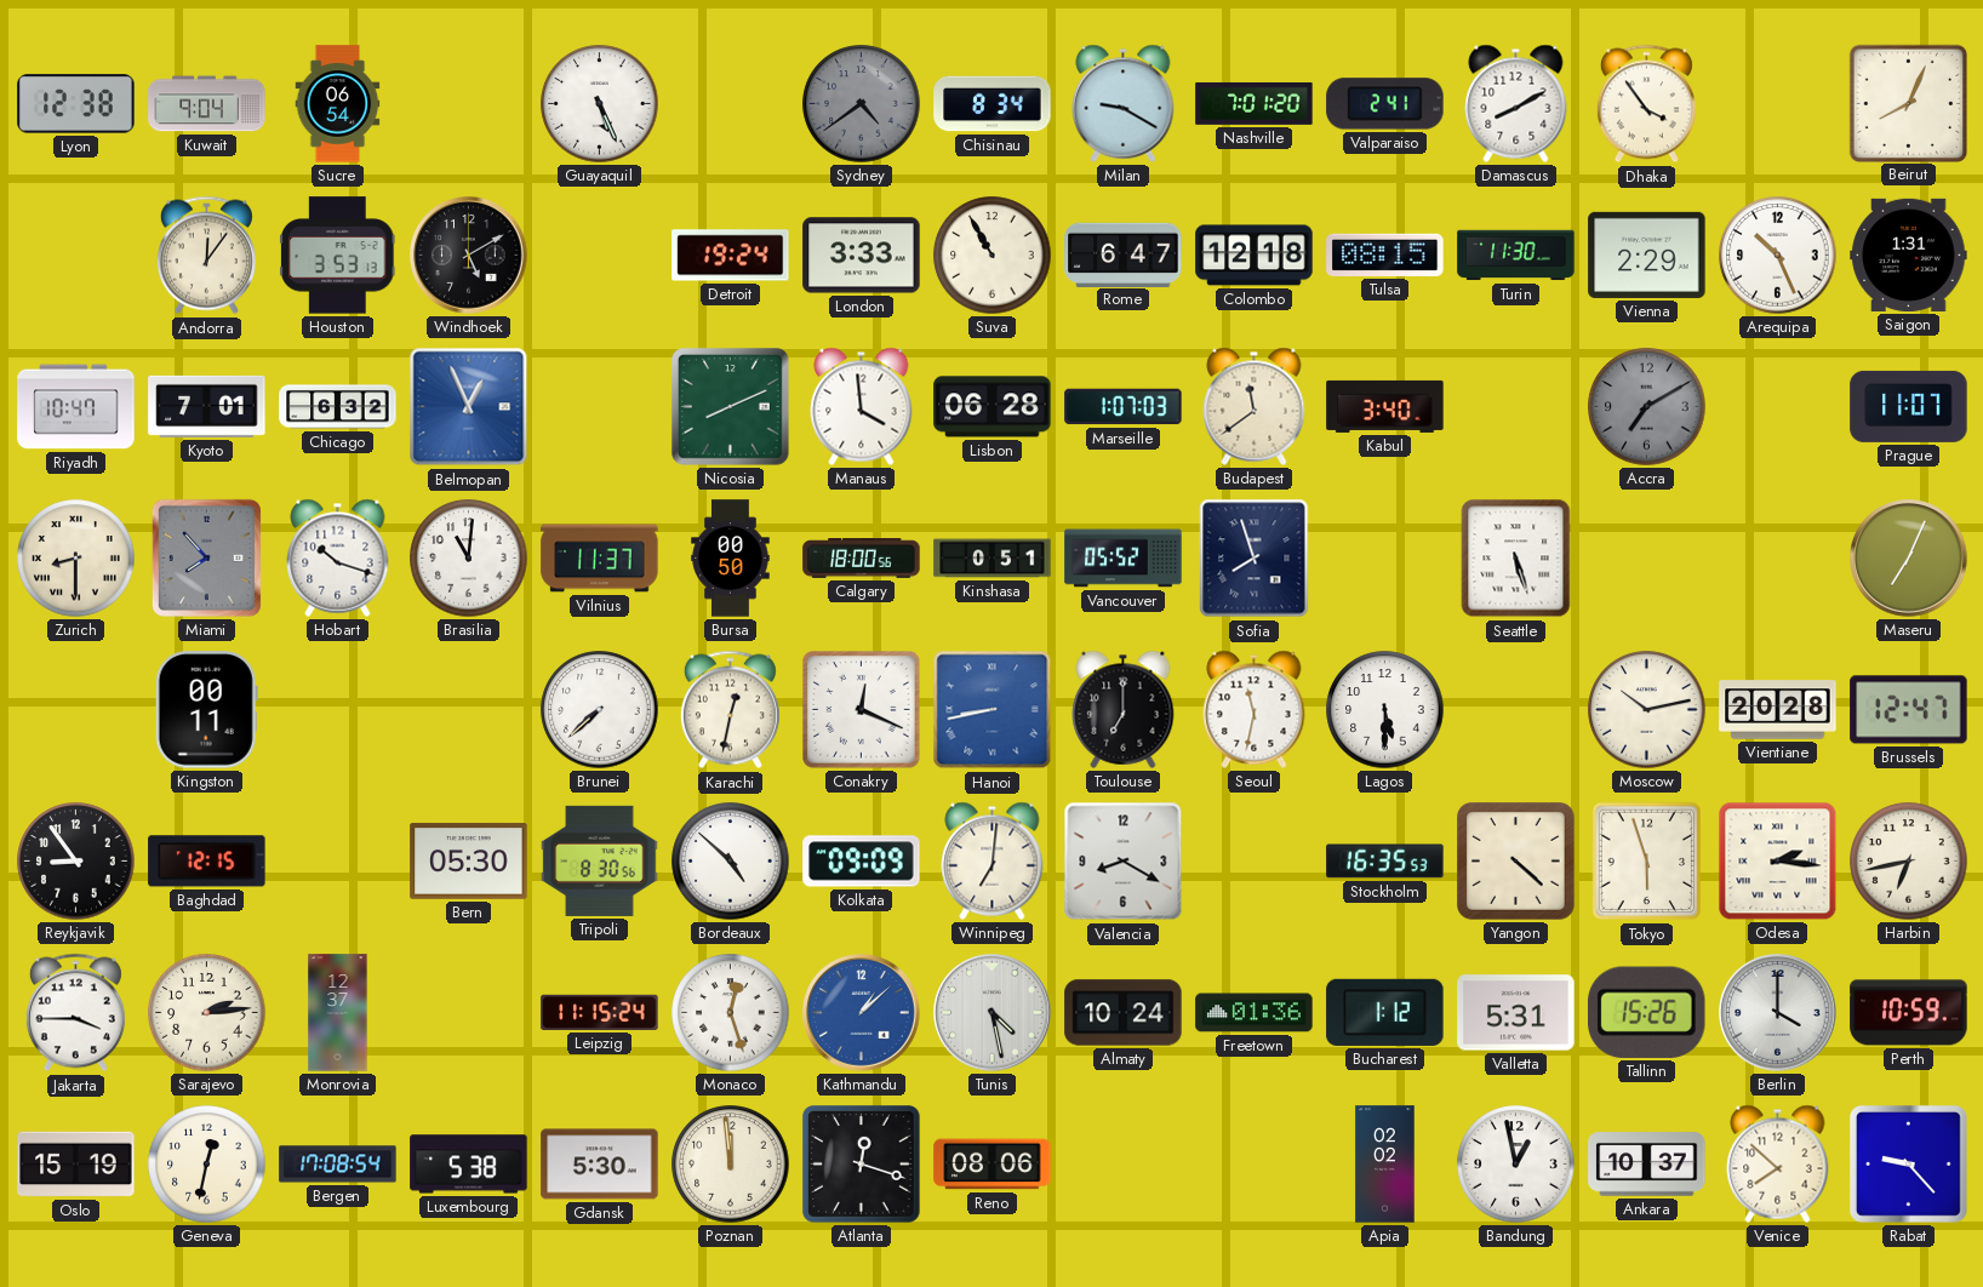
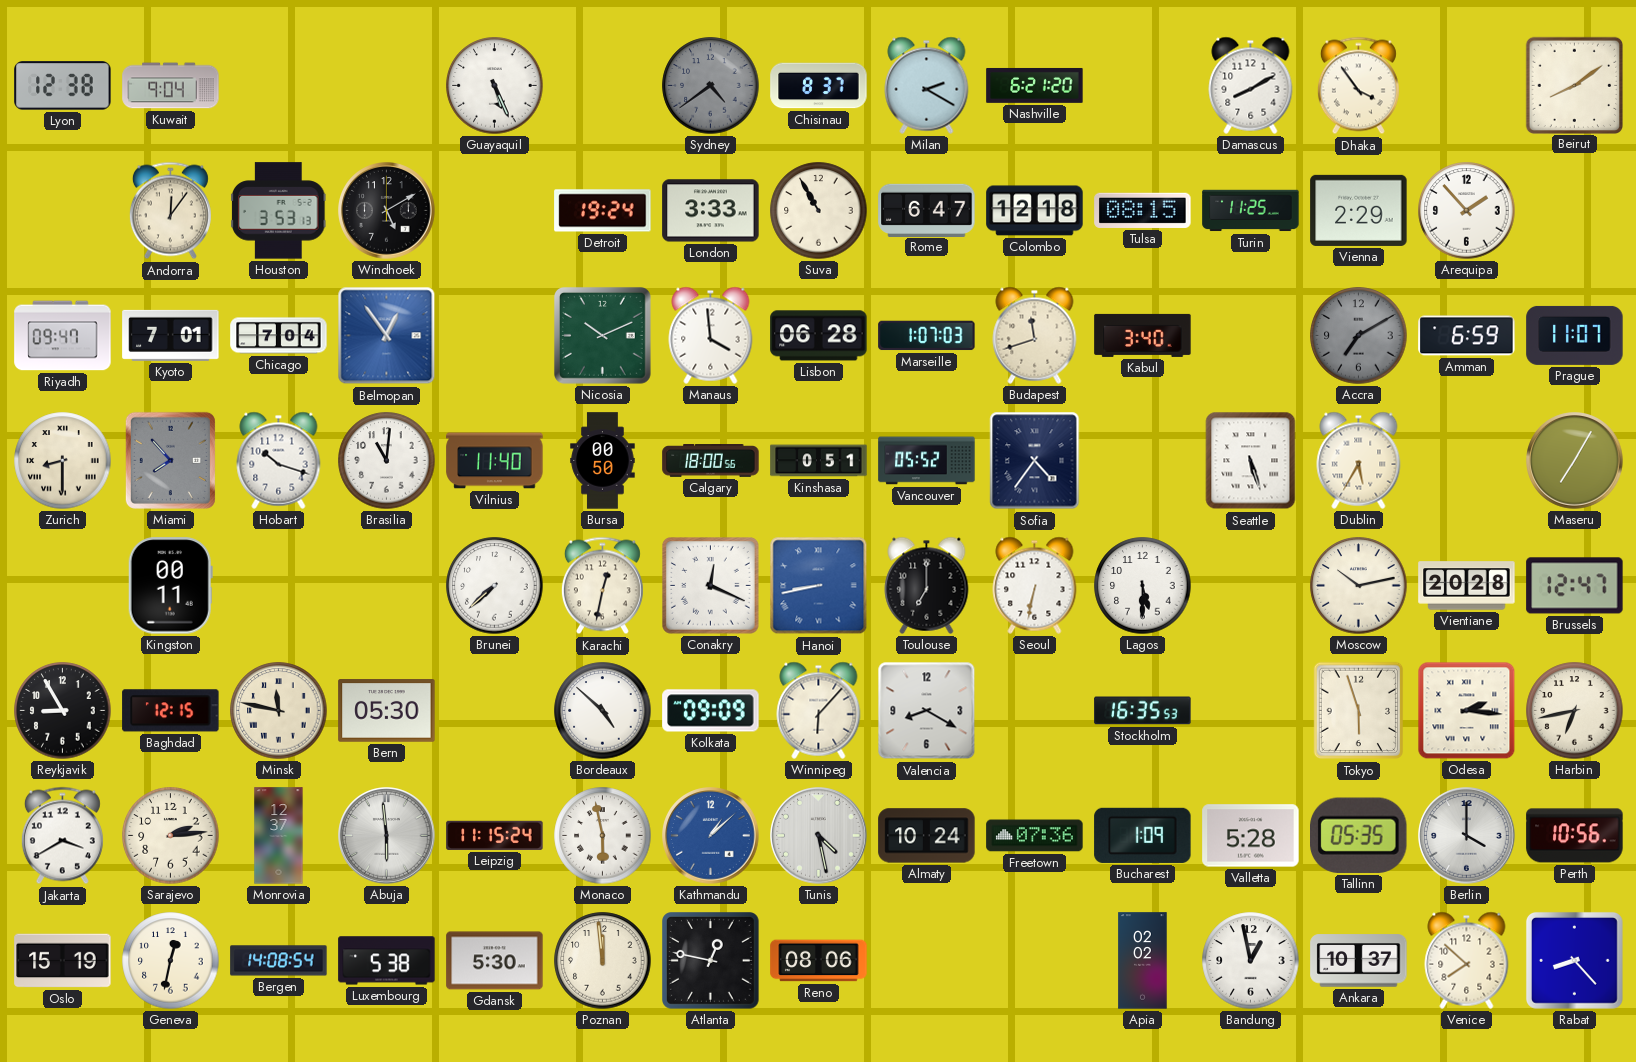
Sucre: 06:54 -> none
Chisinau: 8:34 -> 8:37
Milan: 9:20 -> 2:20
Nashville: 7:01 -> 6:21
Valparaiso: 2:41 -> none
Beirut: 8:04 -> 8:09
Turin: 11:30 -> 11:25
Arequipa: 10:26 -> 1:53
Saigon: 1:31 -> none
Riyadh: 10:47 -> 09:47
Chicago: 6:32 -> 7:04
Belmopan: 12:56 -> 12:54
Nicosia: 8:11 -> 10:11
Budapest: 11:39 -> 11:42
Amman: none -> 6:59
Vilnius: 11:37 -> 11:40
Sofia: 7:57 -> 4:36
Dublin: none -> 5:35
Maseru: 7:04 -> 7:05
Seoul: 11:32 -> 6:32
Reykjavik: 8:54 -> 8:55
Minsk: none -> 11:47
Tripoli: 8:30 -> none
Winnipeg: 7:01 -> 6:07
Yangon: 4:22 -> none
Jakarta: 3:45 -> 3:40
Abuja: none -> 5:59
Monaco: 12:27 -> 5:58
Freetown: 01:36 -> 07:36
Bucharest: 1:12 -> 1:09
Valletta: 5:31 -> 5:28
Tallinn: 15:26 -> 05:35
Perth: 10:59 -> 10:56
Bergen: 17:08 -> 14:08
Atlanta: 12:18 -> 12:47
Rabat: 9:23 -> 8:23
